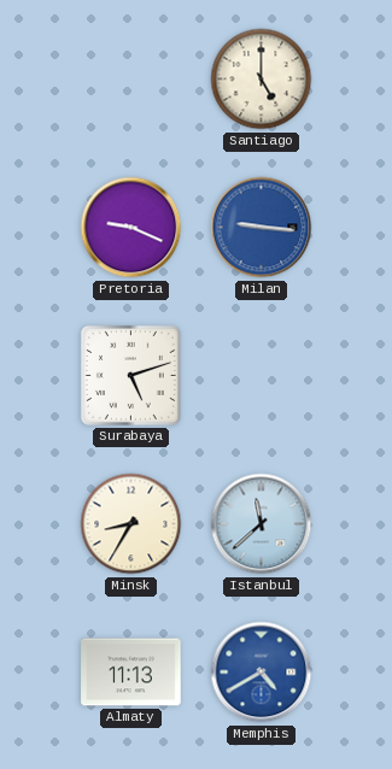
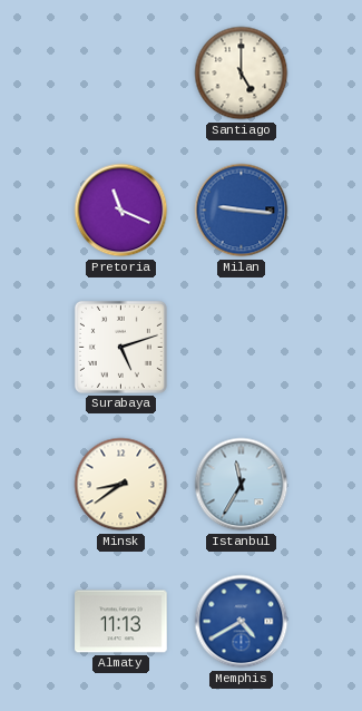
Pretoria: 9:19 -> 11:19
Minsk: 8:35 -> 8:39
Istanbul: 11:38 -> 11:35
